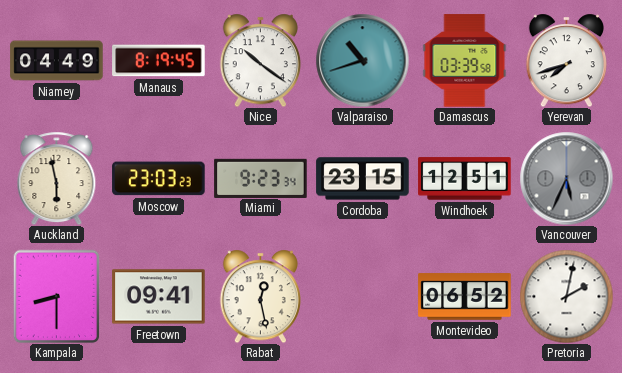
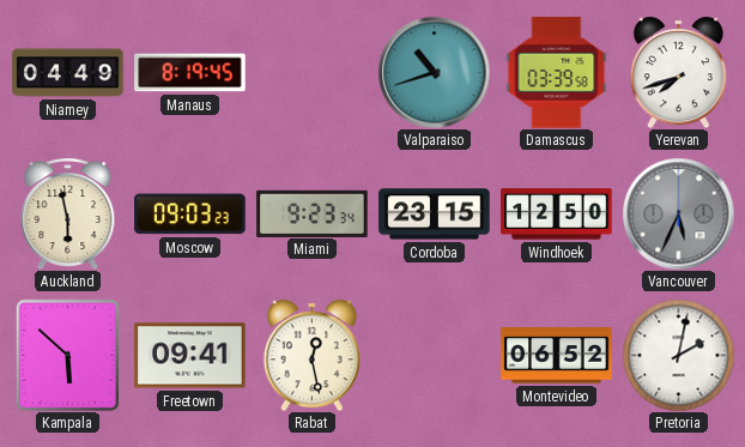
Nice: 10:21 -> none
Moscow: 23:03 -> 09:03
Windhoek: 12:51 -> 12:50
Kampala: 8:30 -> 5:52
